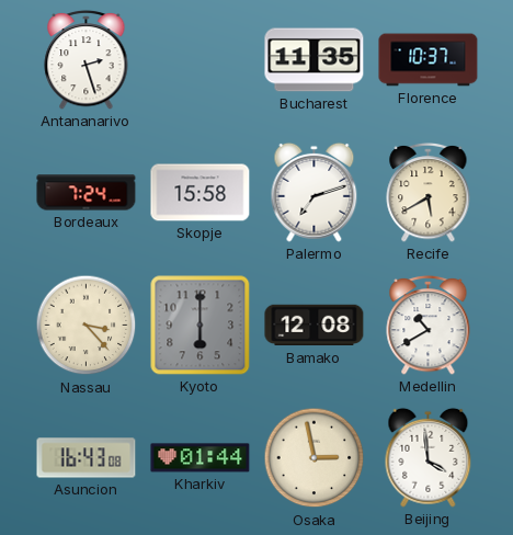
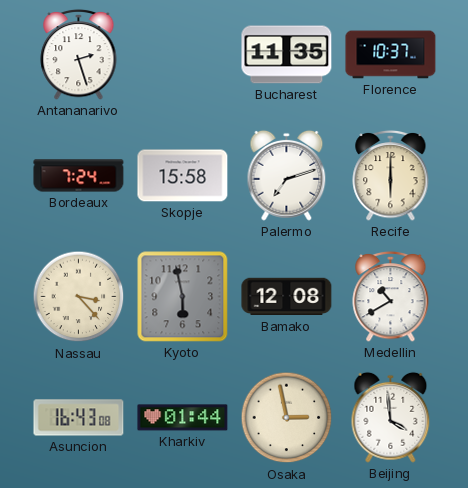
Recife: 5:40 -> 6:00
Kyoto: 6:00 -> 5:58
